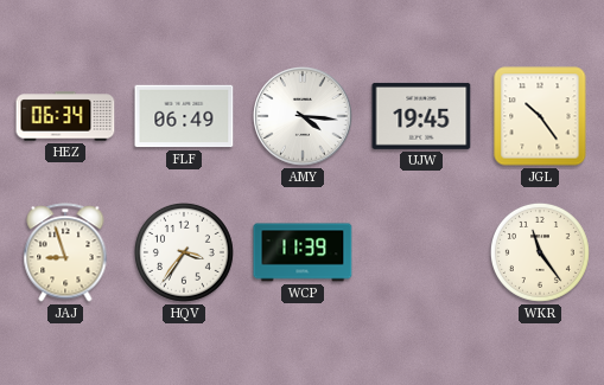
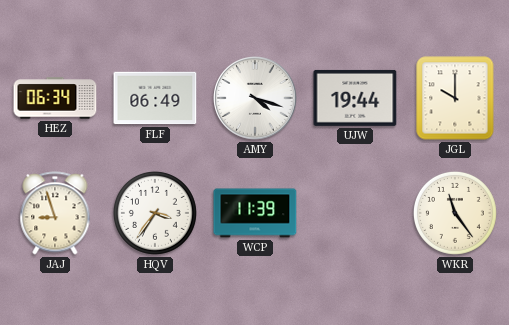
AMY: 4:16 -> 4:18
UJW: 19:45 -> 19:44
JGL: 10:24 -> 10:00
